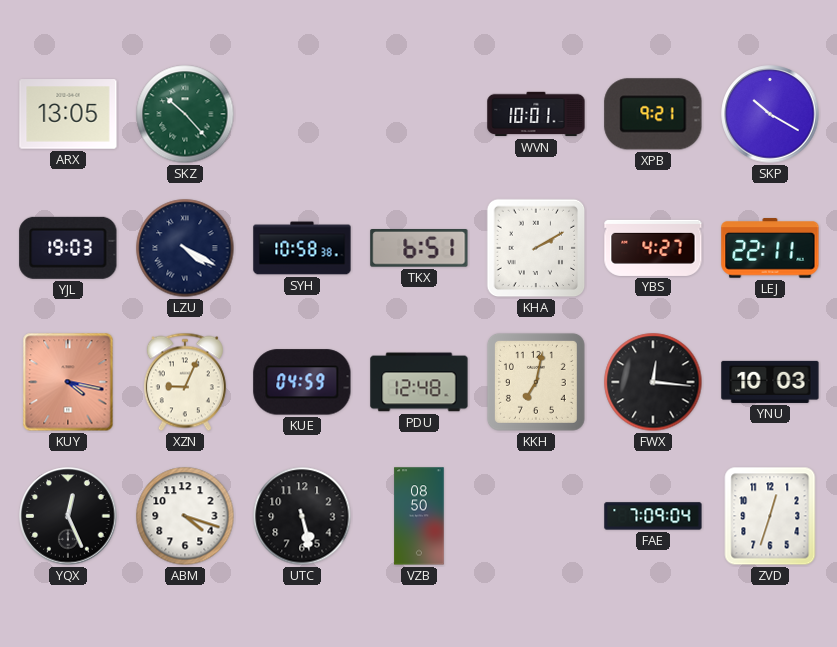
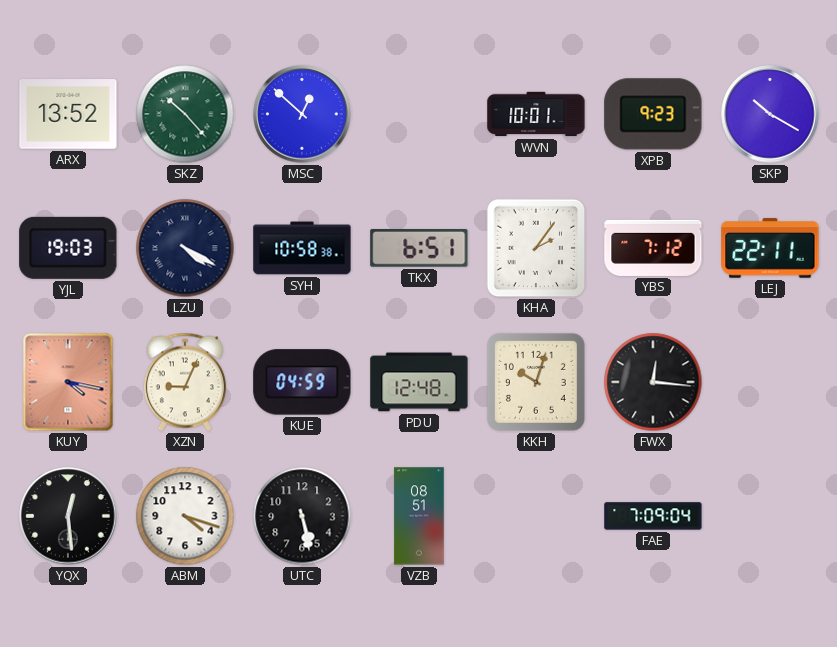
ARX: 13:05 -> 13:52
MSC: none -> 12:52
XPB: 9:21 -> 9:23
KHA: 2:10 -> 2:06
YBS: 4:27 -> 7:12
KKH: 7:02 -> 10:03
YNU: 10:03 -> none
YQX: 12:26 -> 12:29
VZB: 08:50 -> 08:51
ZVD: 12:33 -> none
